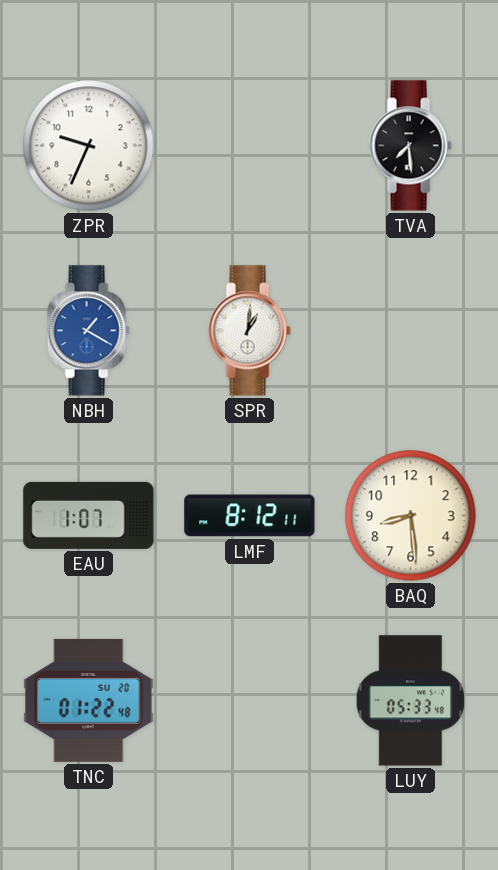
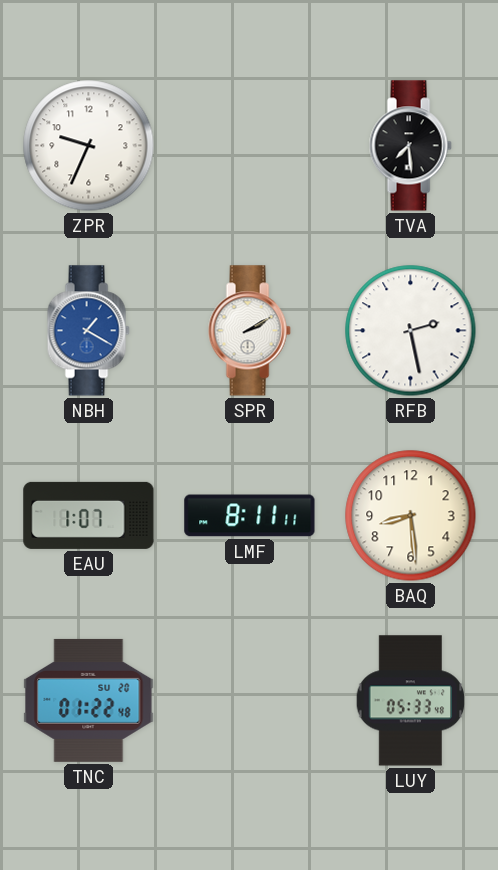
SPR: 1:01 -> 2:10
RFB: none -> 2:28
LMF: 8:12 -> 8:11
